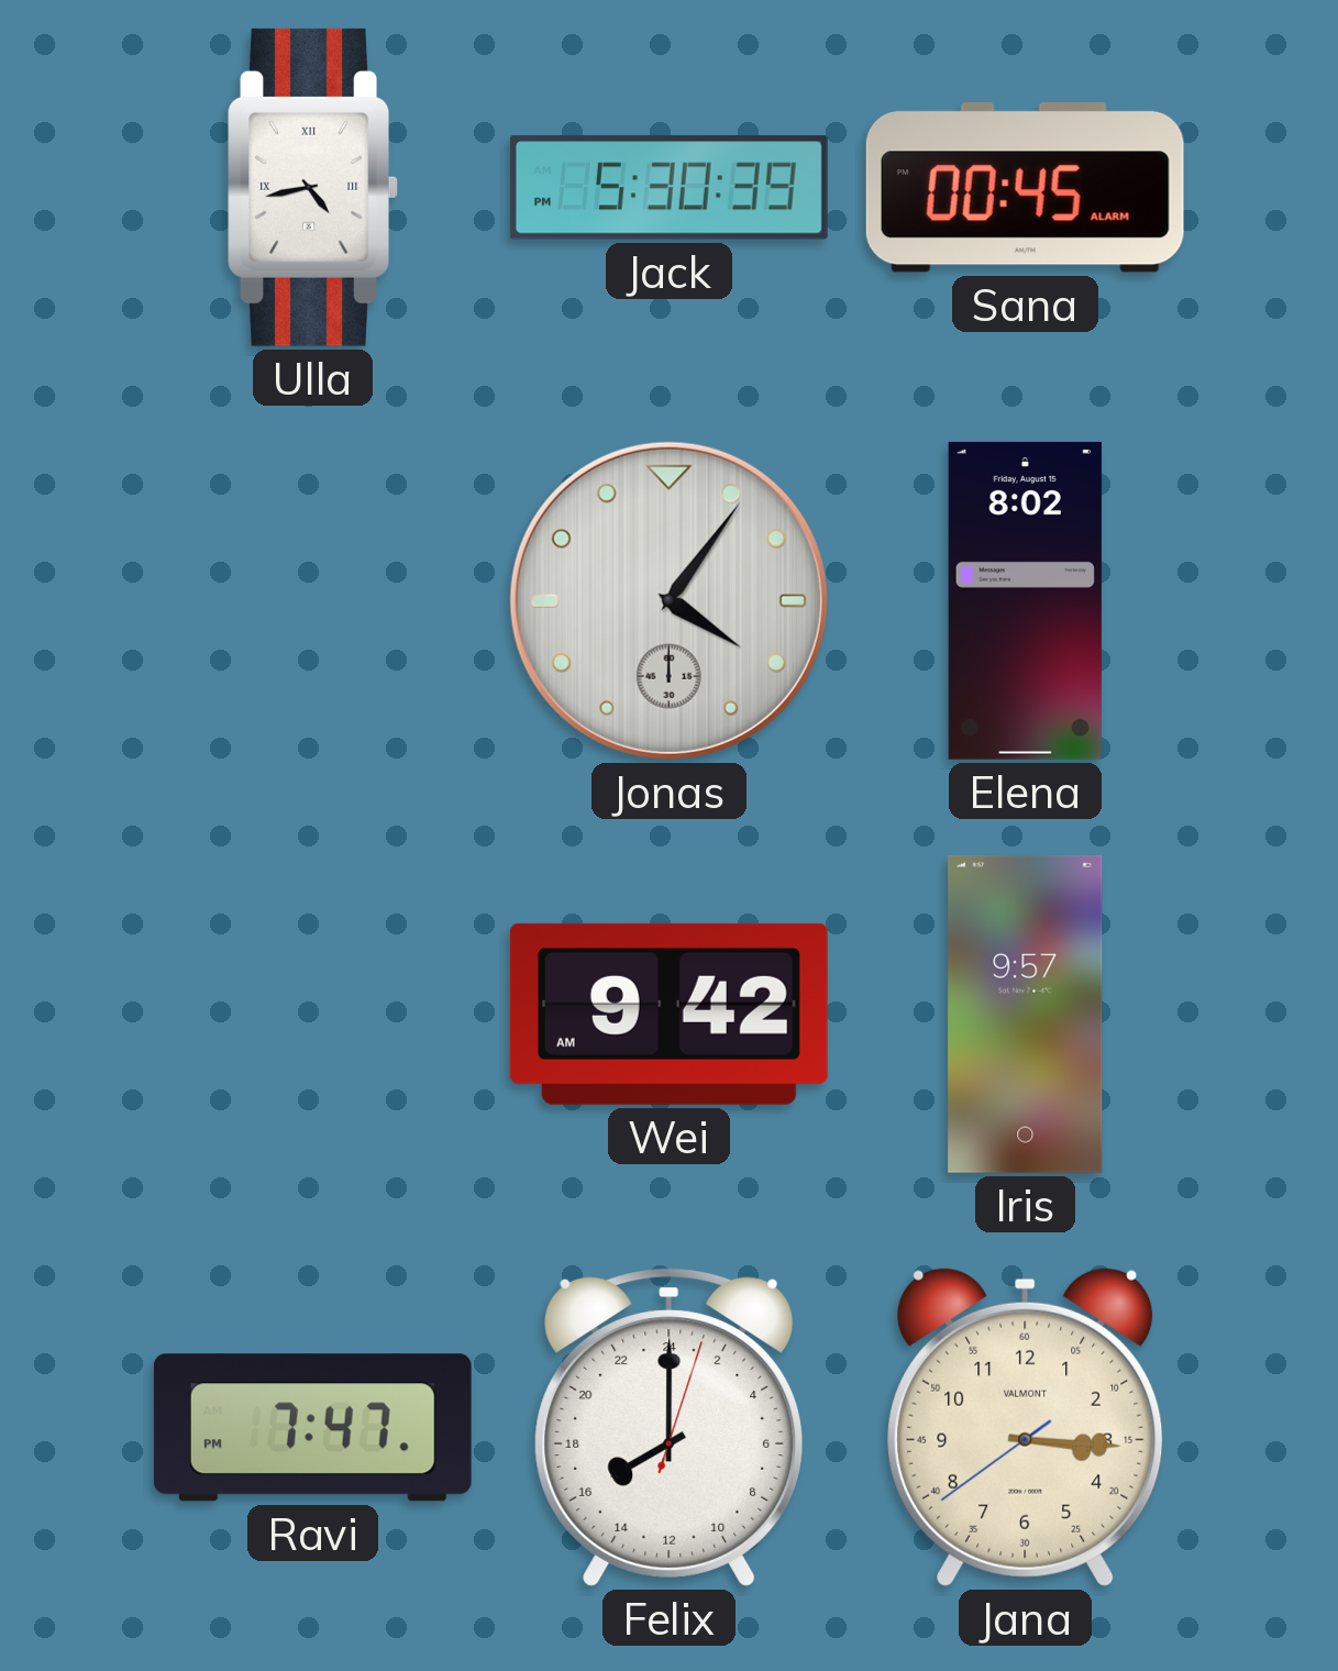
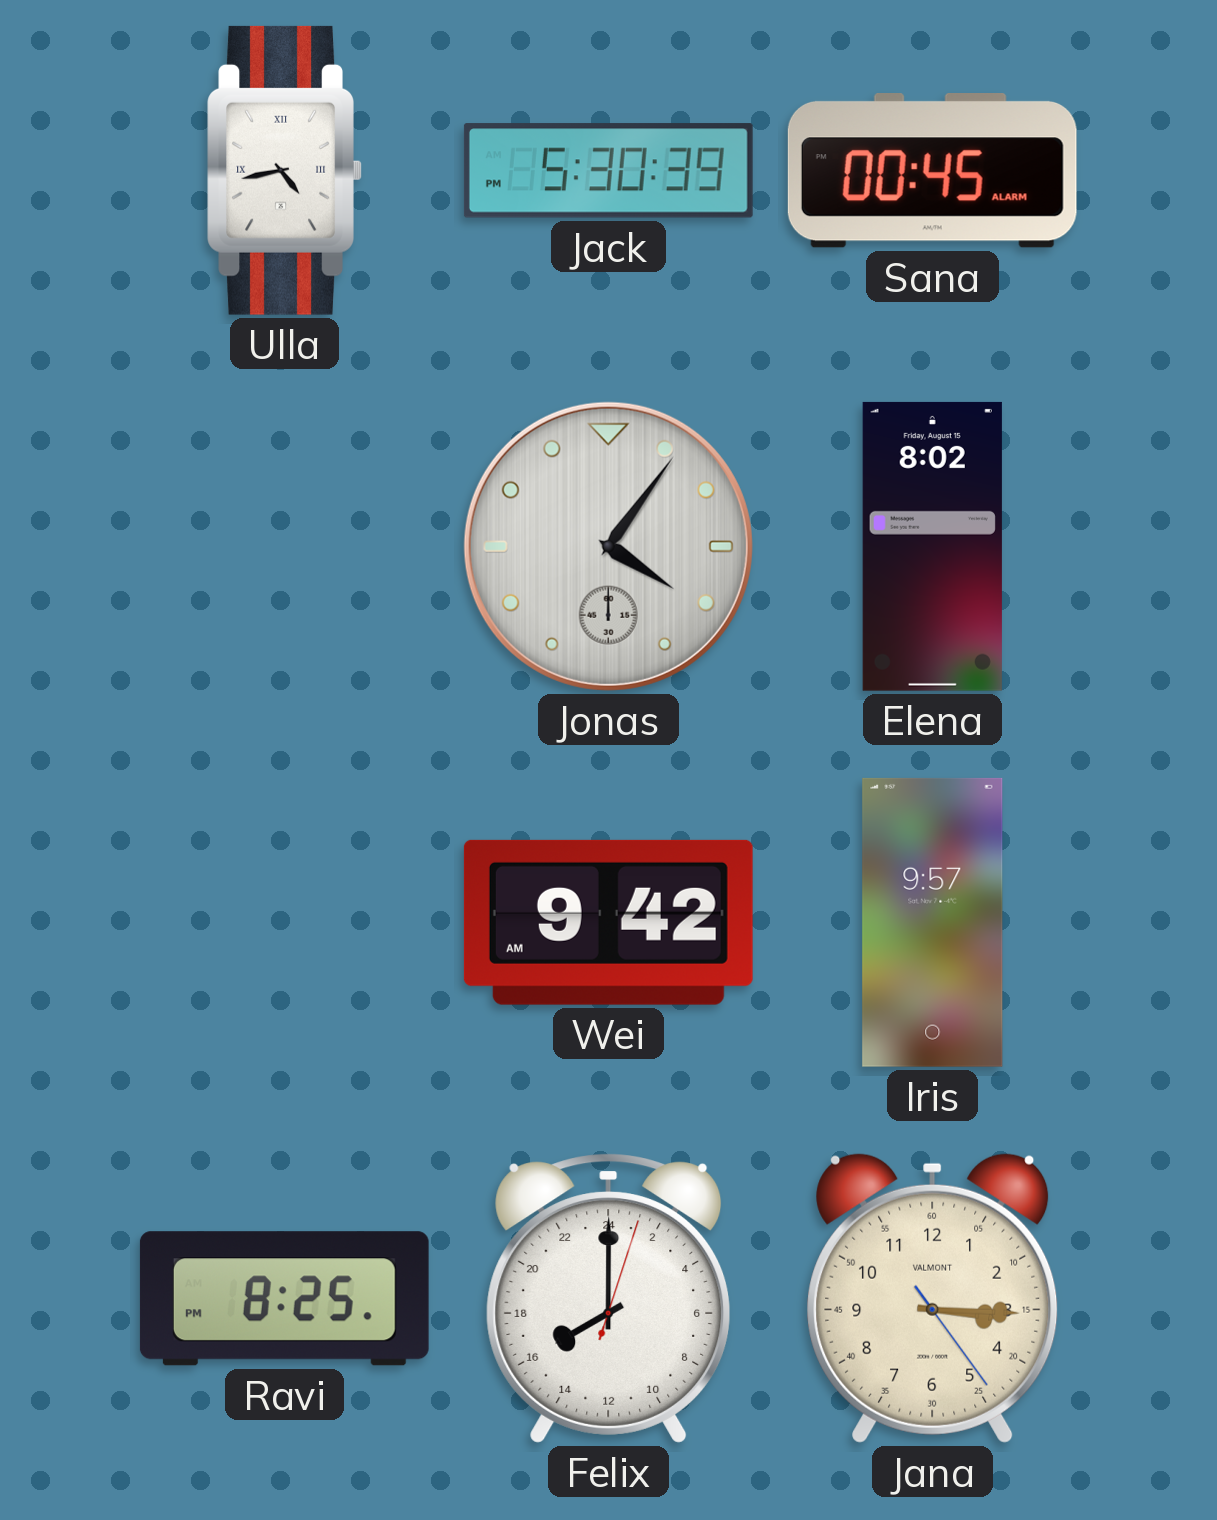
Ravi: 7:47 -> 8:25
Jana: 3:15:39 -> 3:15:24
